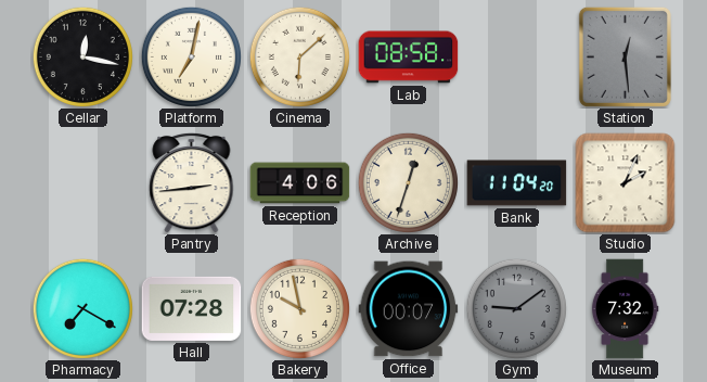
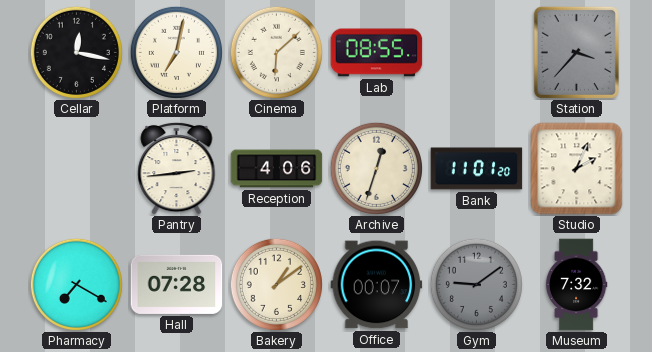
Lab: 08:58 -> 08:55
Station: 12:29 -> 3:37
Bank: 11:04 -> 11:01
Bakery: 9:58 -> 1:09
